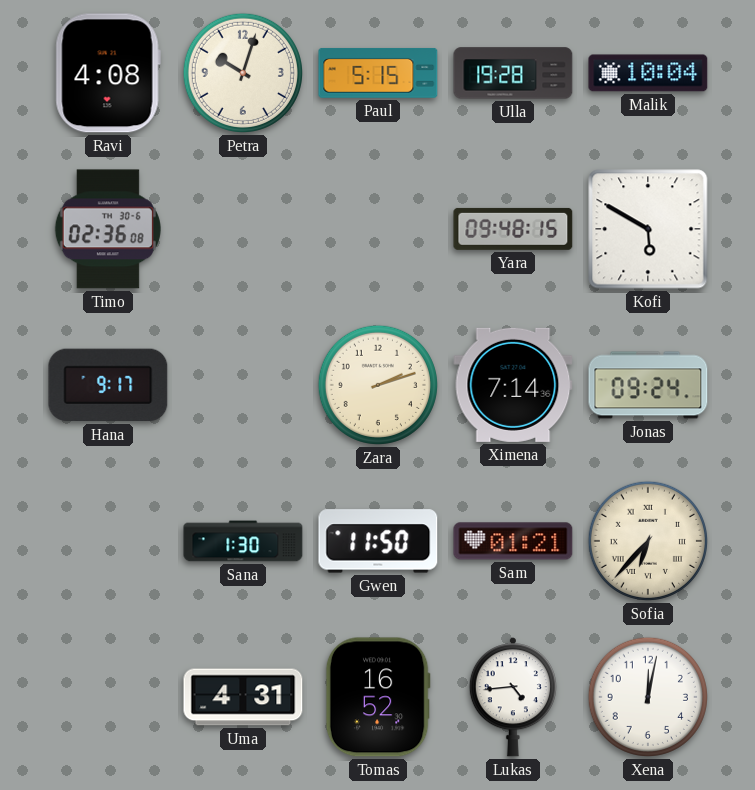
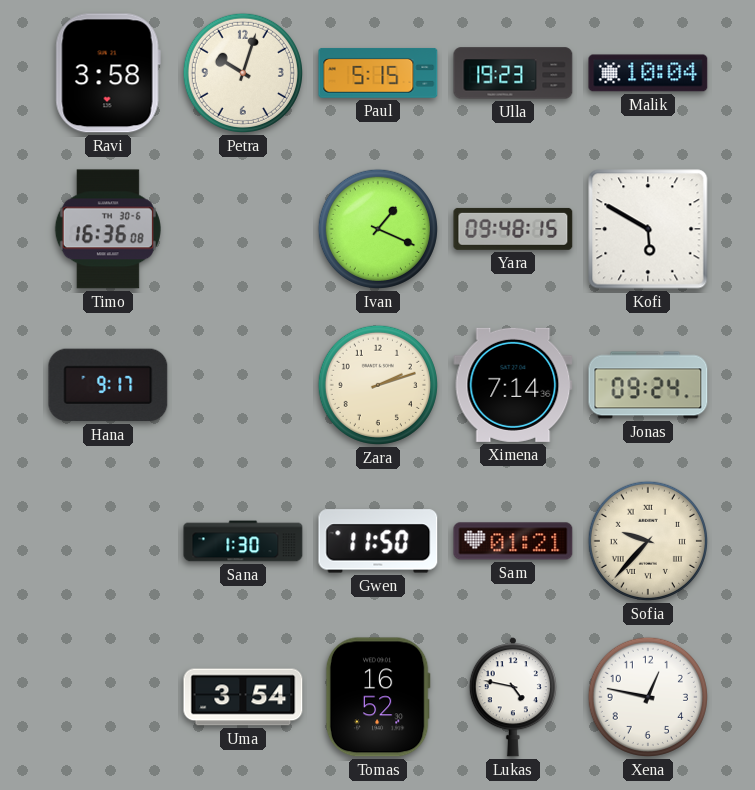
Ravi: 4:08 -> 3:58
Ulla: 19:28 -> 19:23
Timo: 02:36 -> 16:36
Ivan: none -> 1:19
Sofia: 6:37 -> 9:37
Uma: 4:31 -> 3:54
Lukas: 4:44 -> 4:47
Xena: 12:02 -> 12:47
